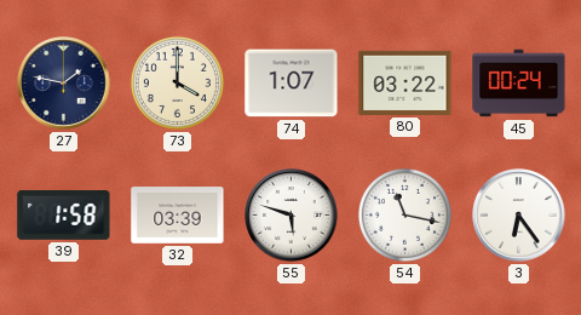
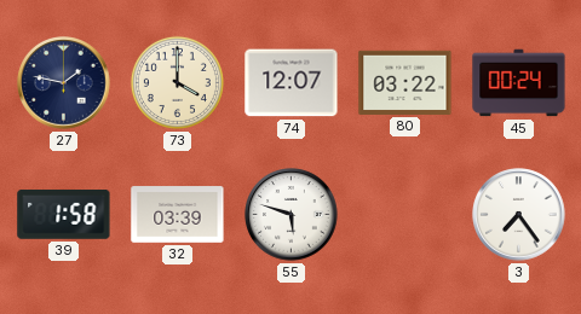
74: 1:07 -> 12:07
54: 11:17 -> none
3: 6:24 -> 7:24
